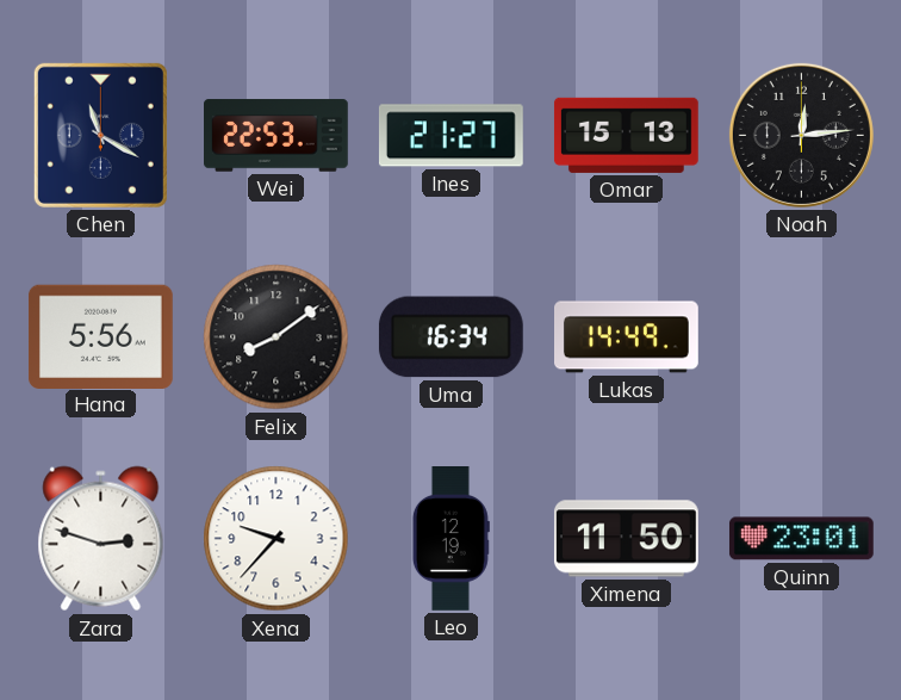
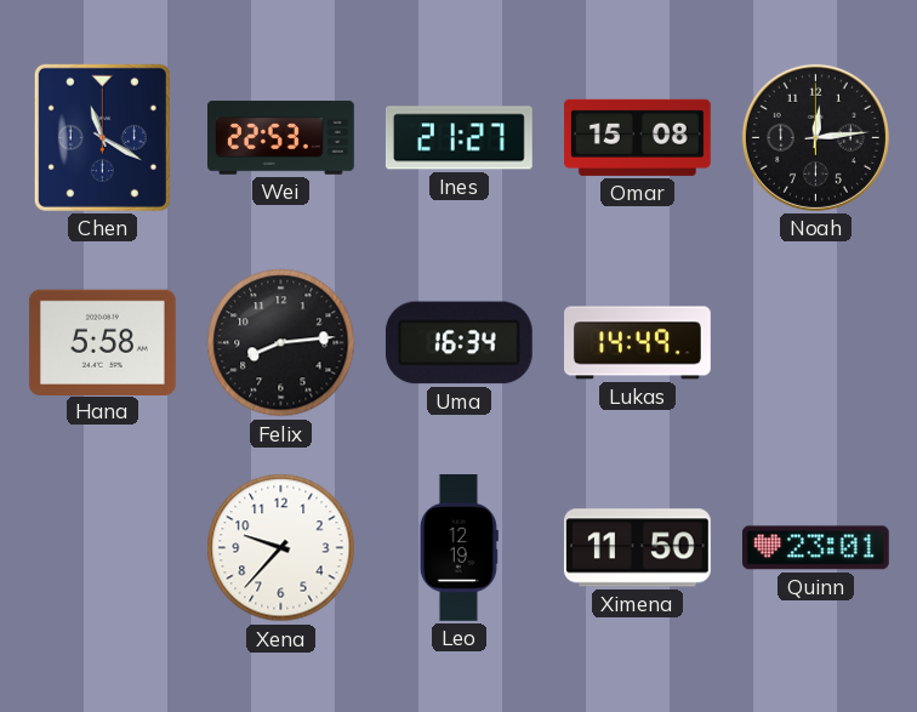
Omar: 15:13 -> 15:08
Hana: 5:56 -> 5:58
Felix: 8:09 -> 8:14
Zara: 2:48 -> none
